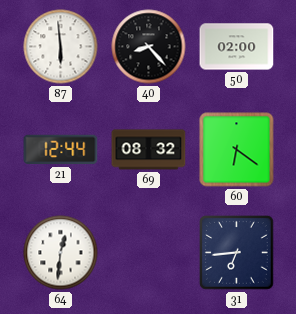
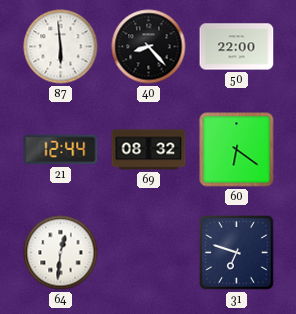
50: 02:00 -> 22:00
31: 6:44 -> 6:48
